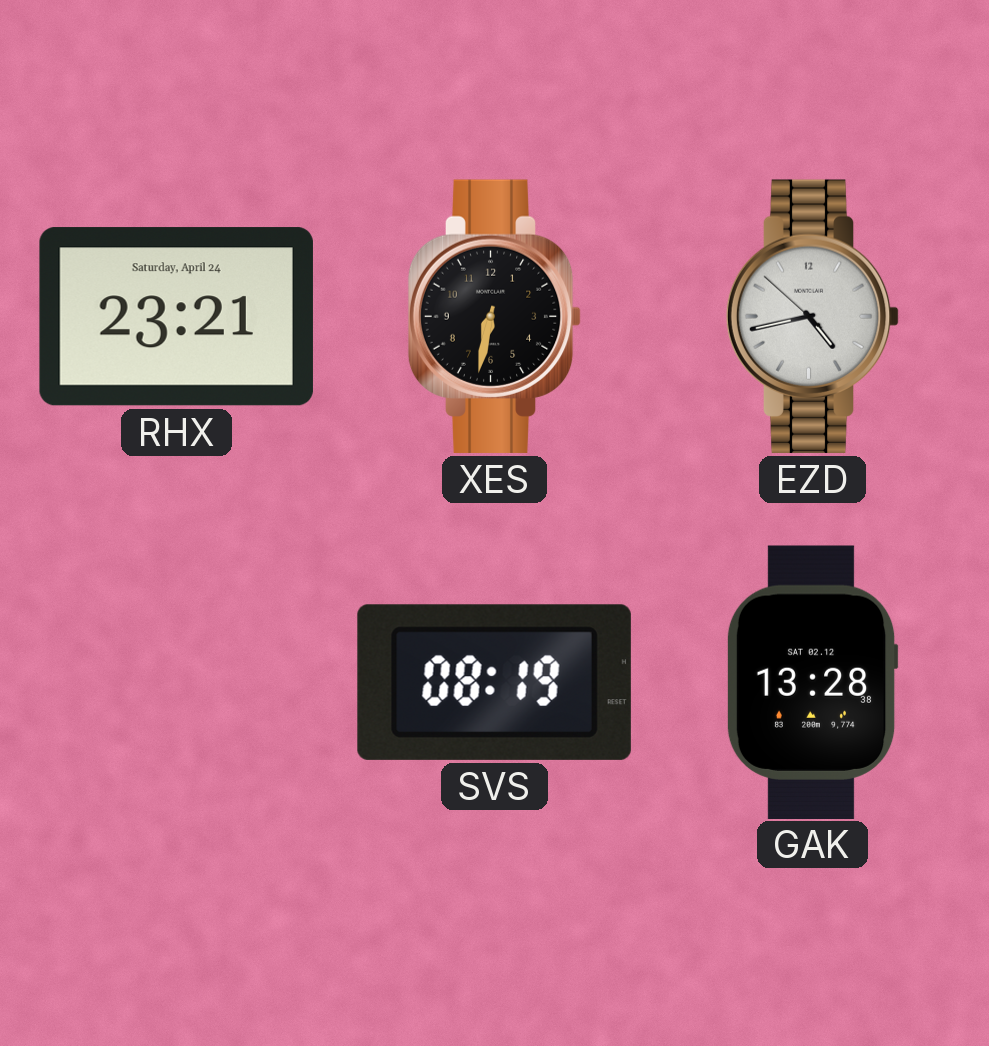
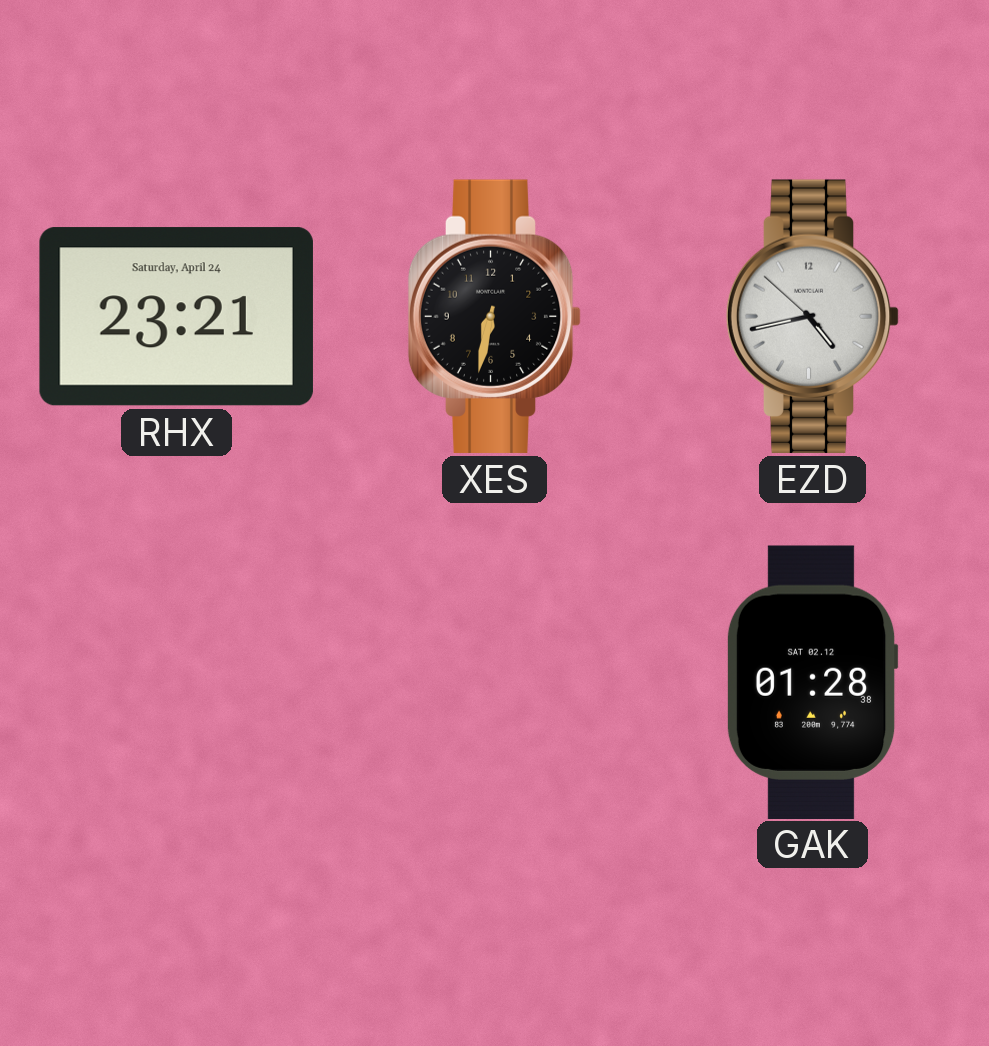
SVS: 08:19 -> none
GAK: 13:28 -> 01:28
